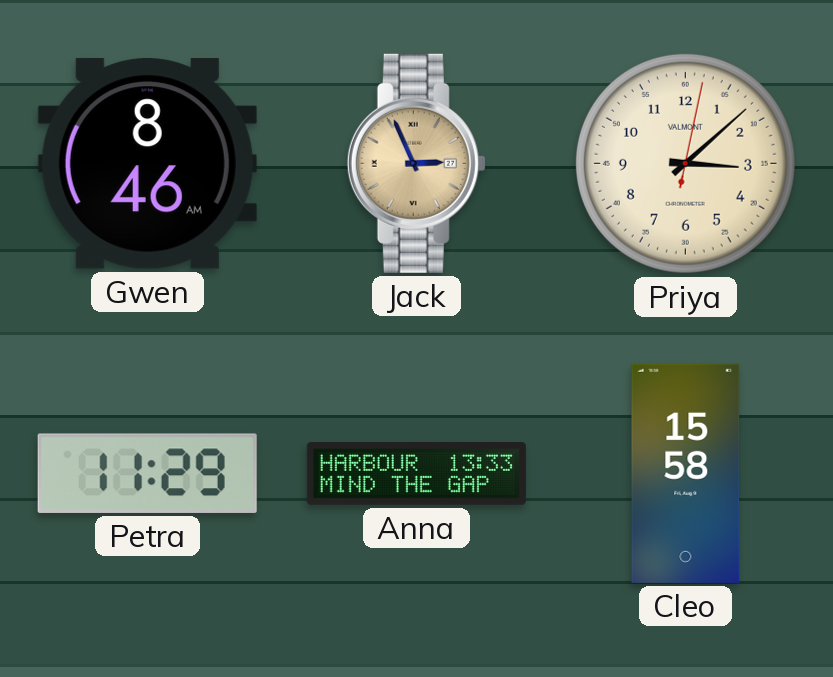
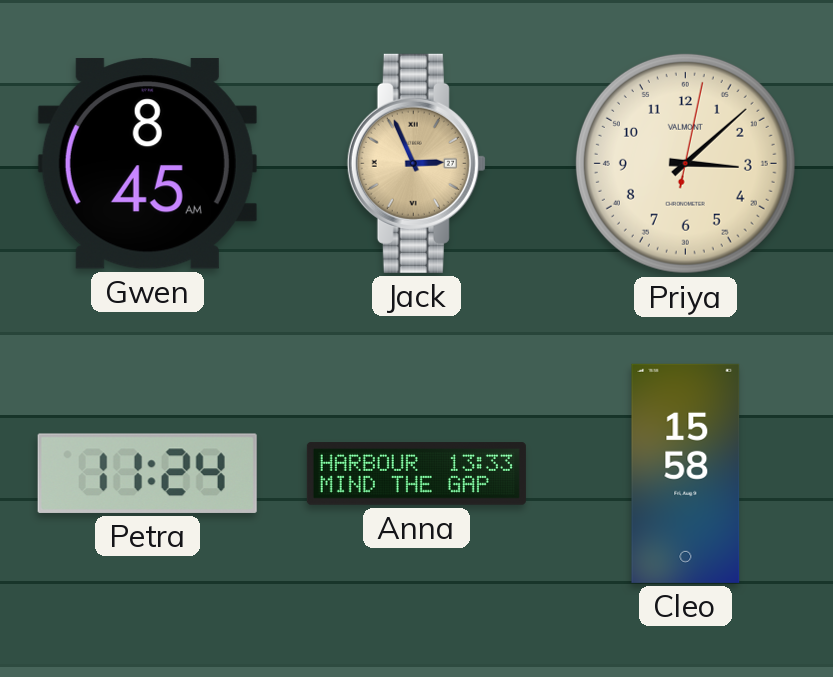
Gwen: 8:46 -> 8:45
Petra: 11:29 -> 11:24
